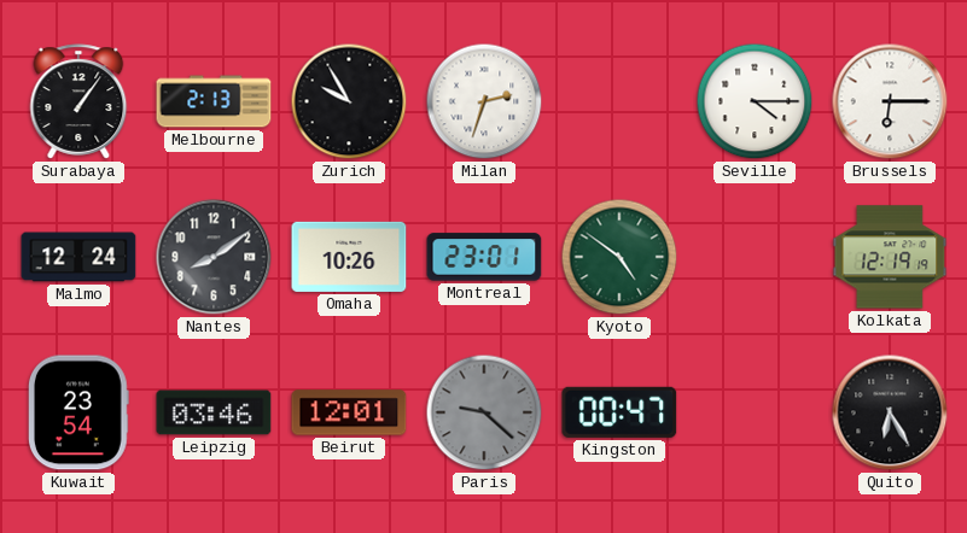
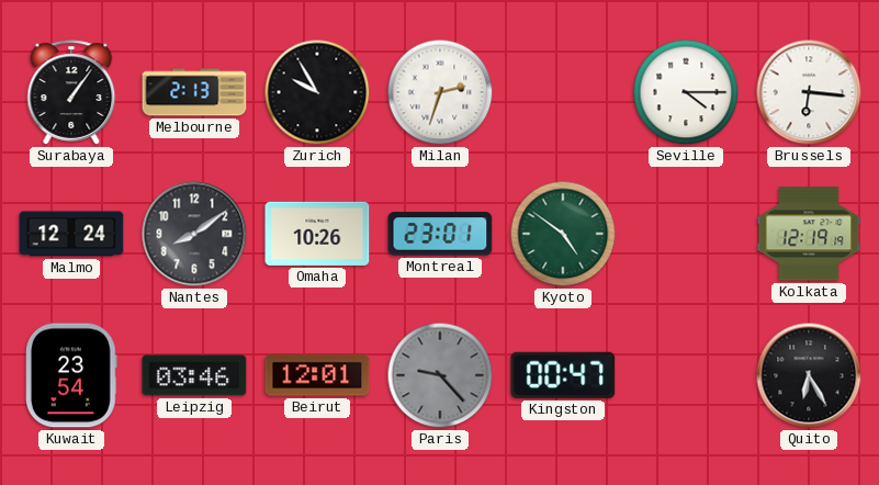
Brussels: 6:15 -> 6:16
Paris: 9:22 -> 9:23
